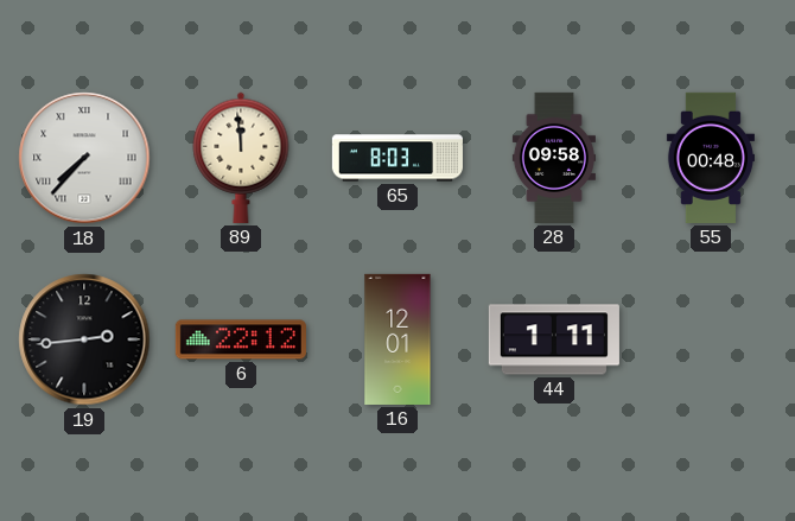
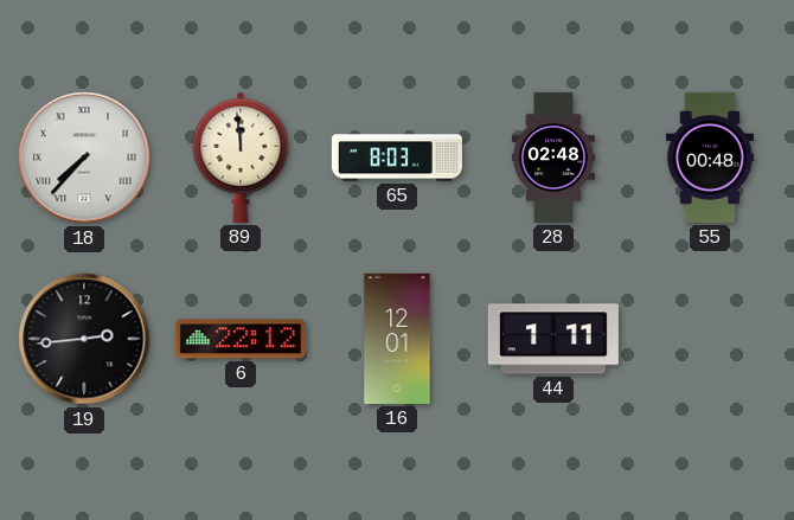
28: 09:58 -> 02:48
